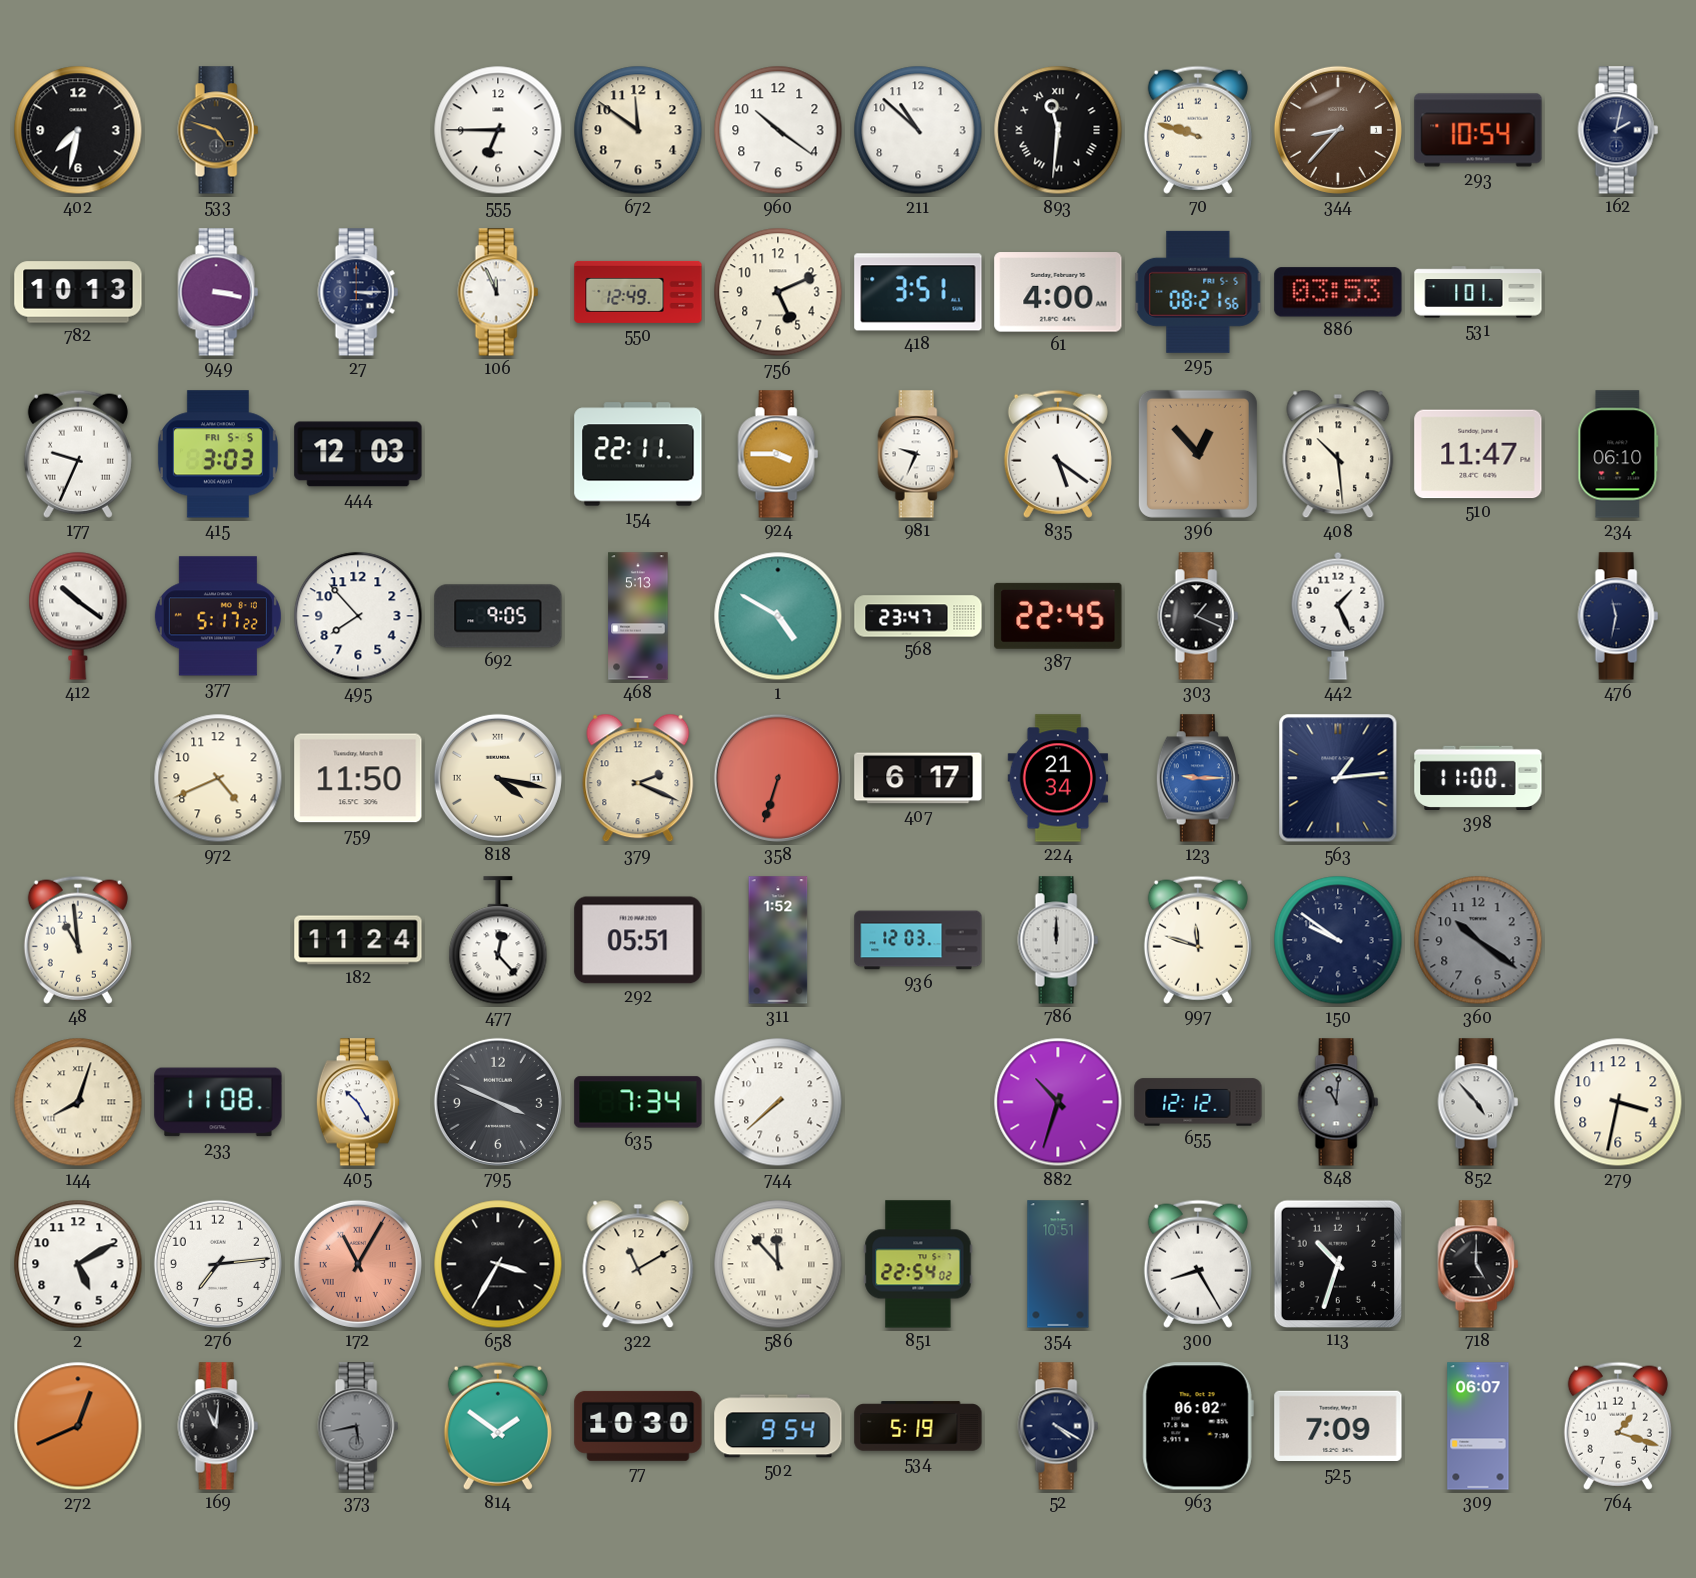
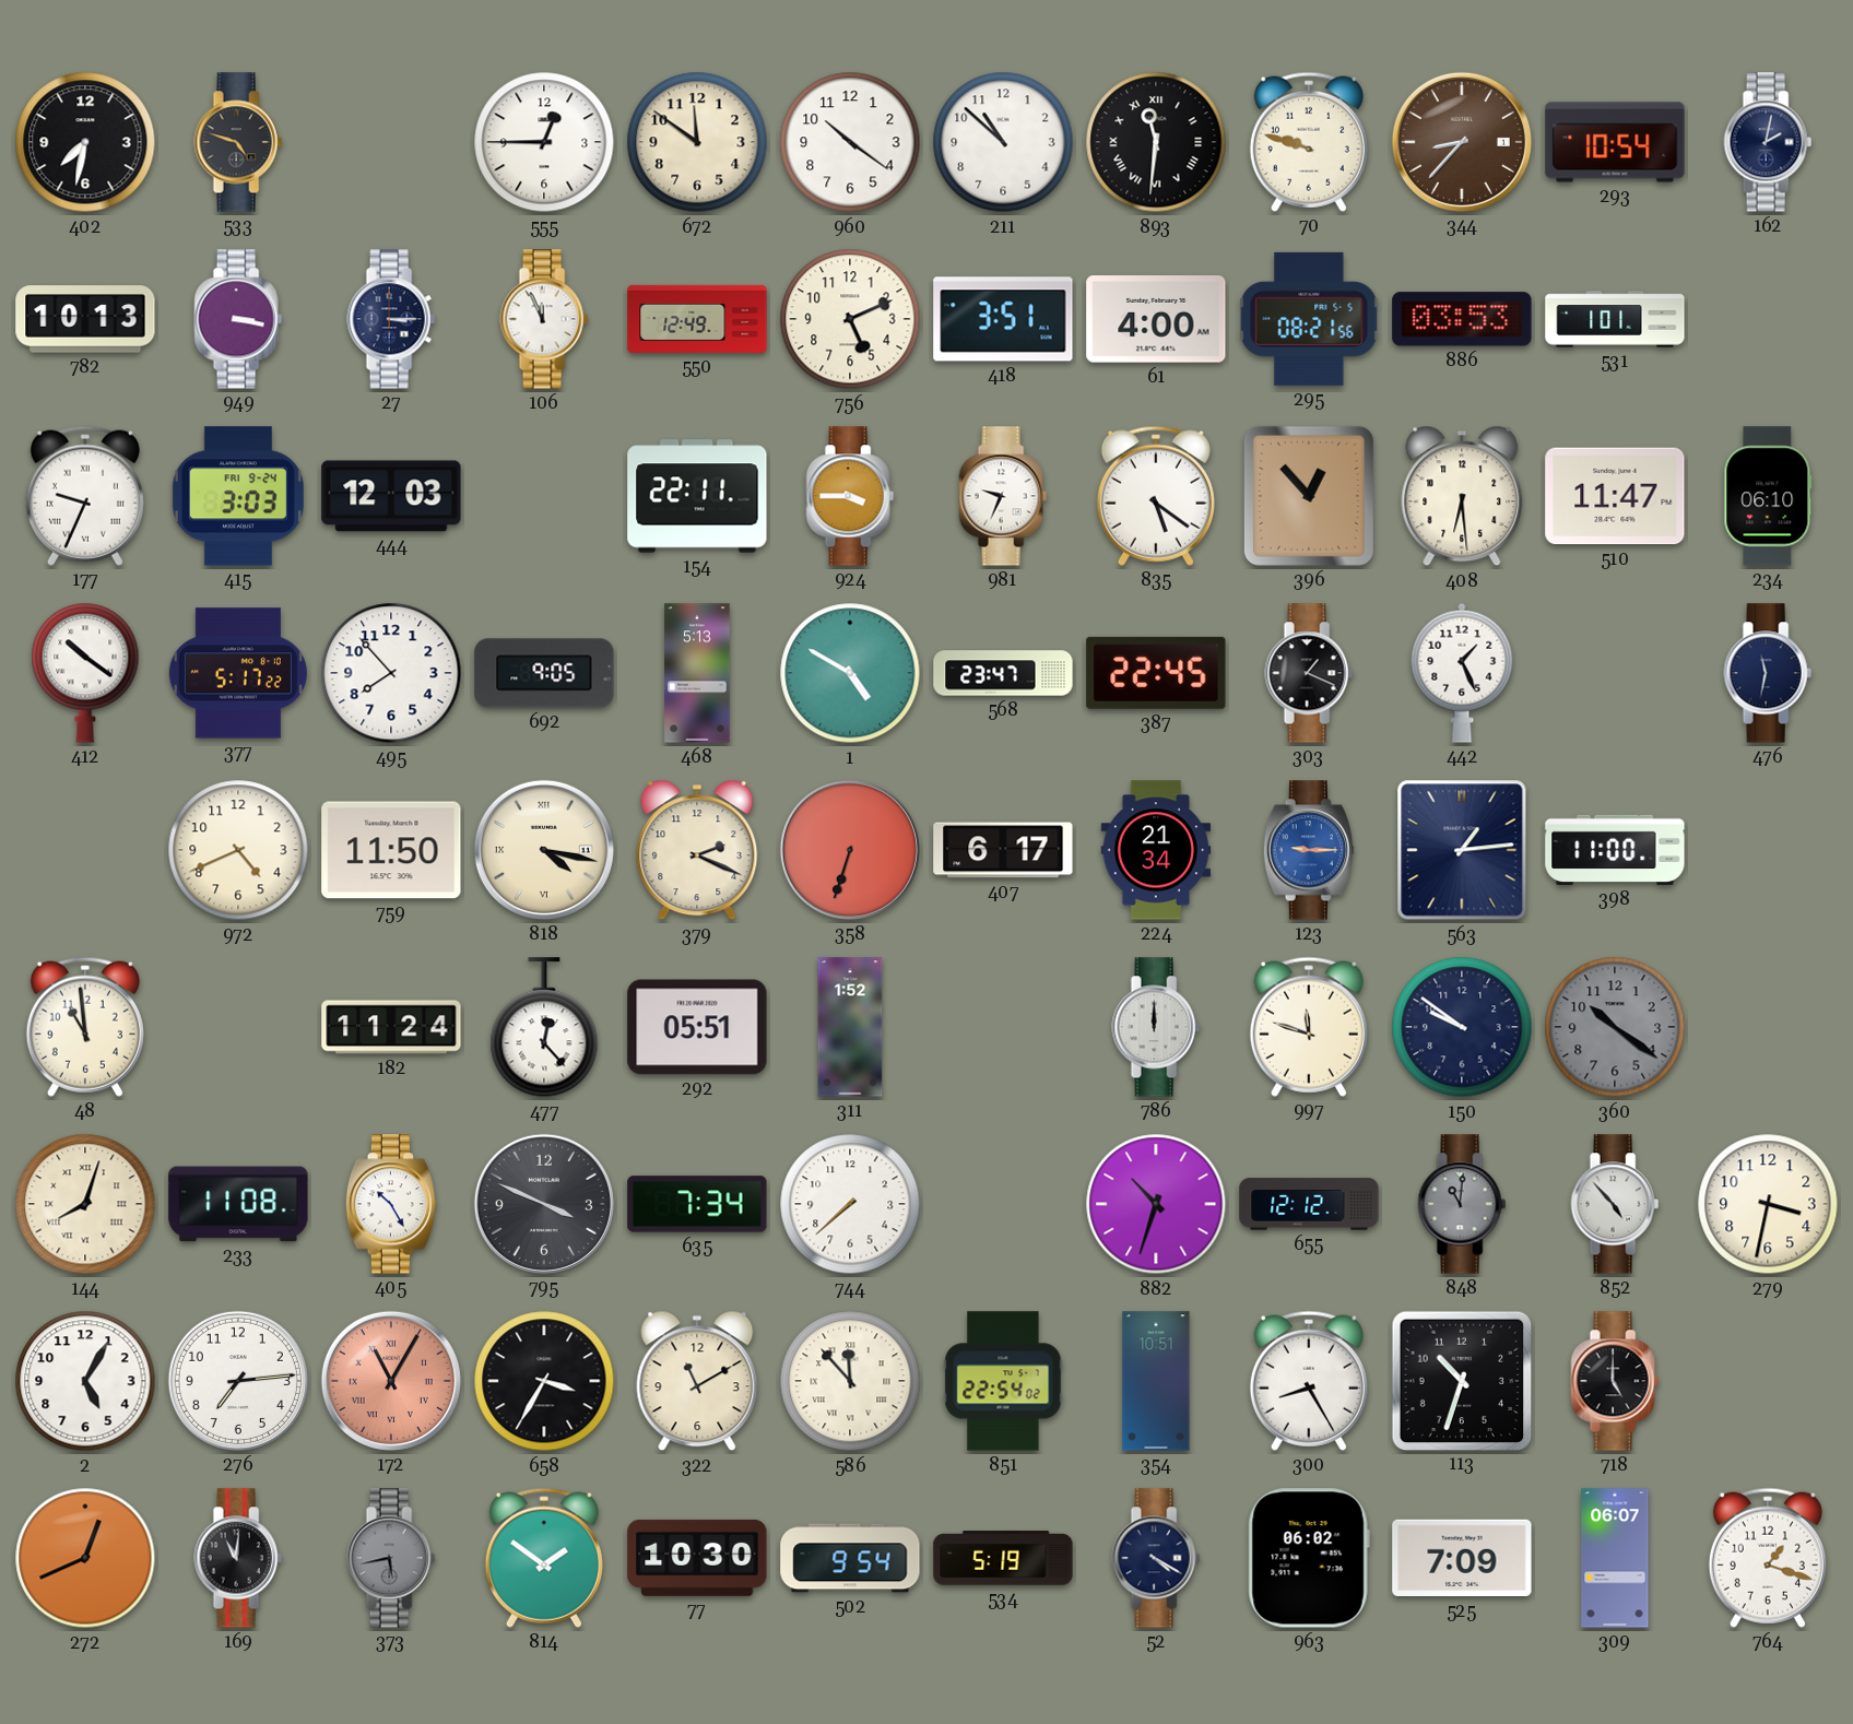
555: 6:45 -> 12:45
415 date: FRI 5-5 -> FRI 9-24
408: 10:29 -> 6:29
936: 12:03 -> none
2: 5:10 -> 5:05
